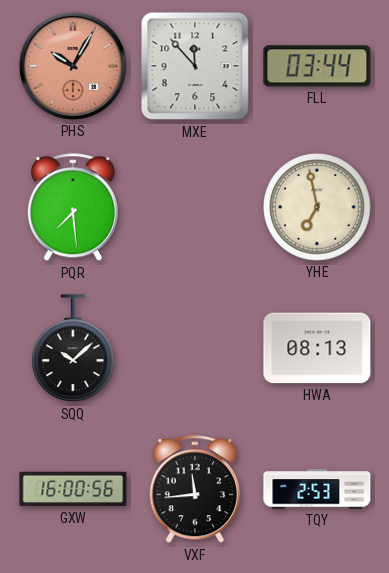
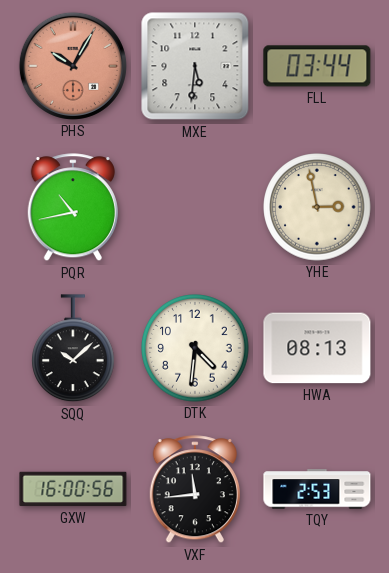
MXE: 11:53 -> 5:31
PQR: 7:29 -> 10:43
YHE: 6:58 -> 2:58
DTK: none -> 4:31
